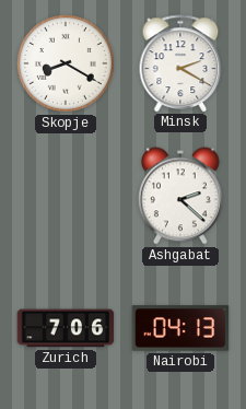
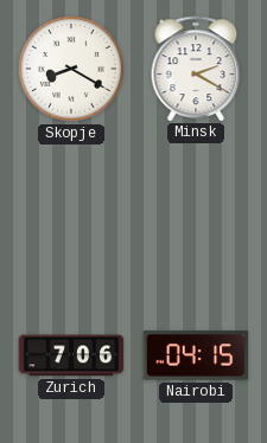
Ashgabat: 2:22 -> none
Nairobi: 04:13 -> 04:15
